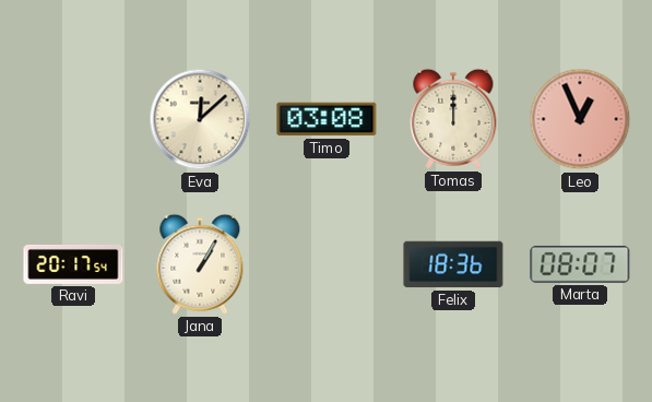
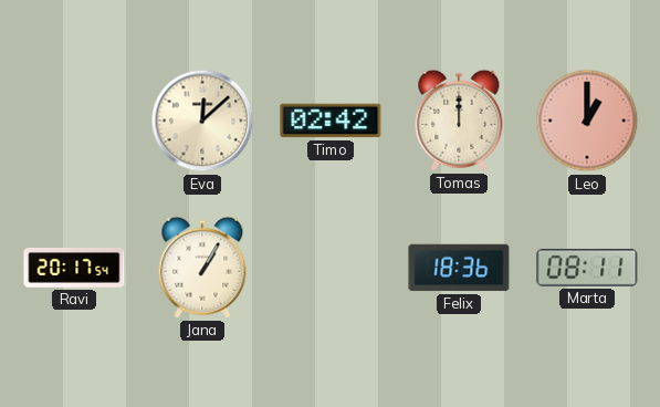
Timo: 03:08 -> 02:42
Leo: 12:56 -> 1:00
Marta: 08:07 -> 08:11
